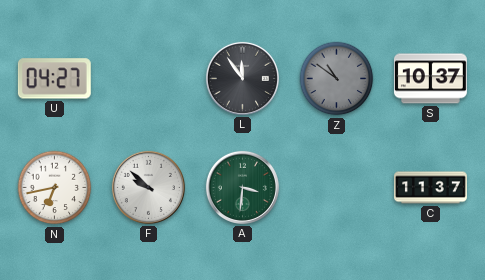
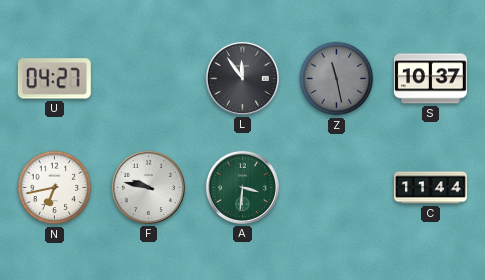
Z: 10:51 -> 11:28
F: 9:52 -> 9:47
C: 11:37 -> 11:44
